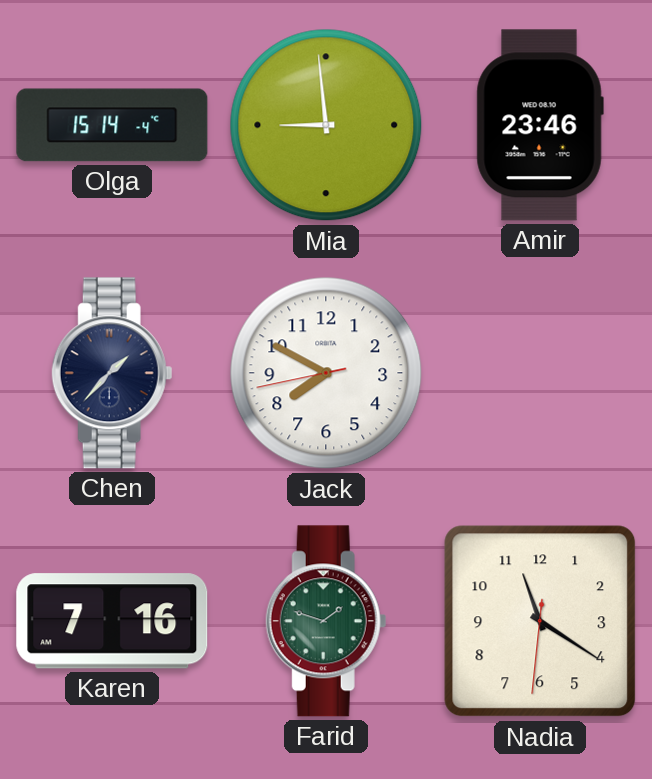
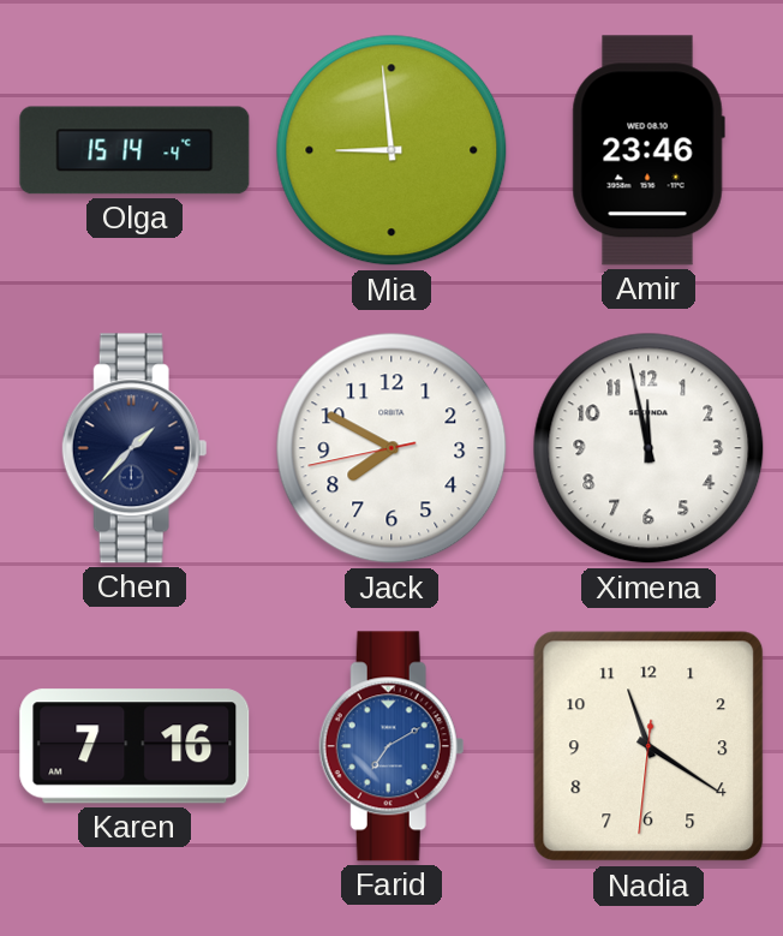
Ximena: none -> 11:58
Farid: 1:48 -> 7:10
Farid dial: green -> blue
